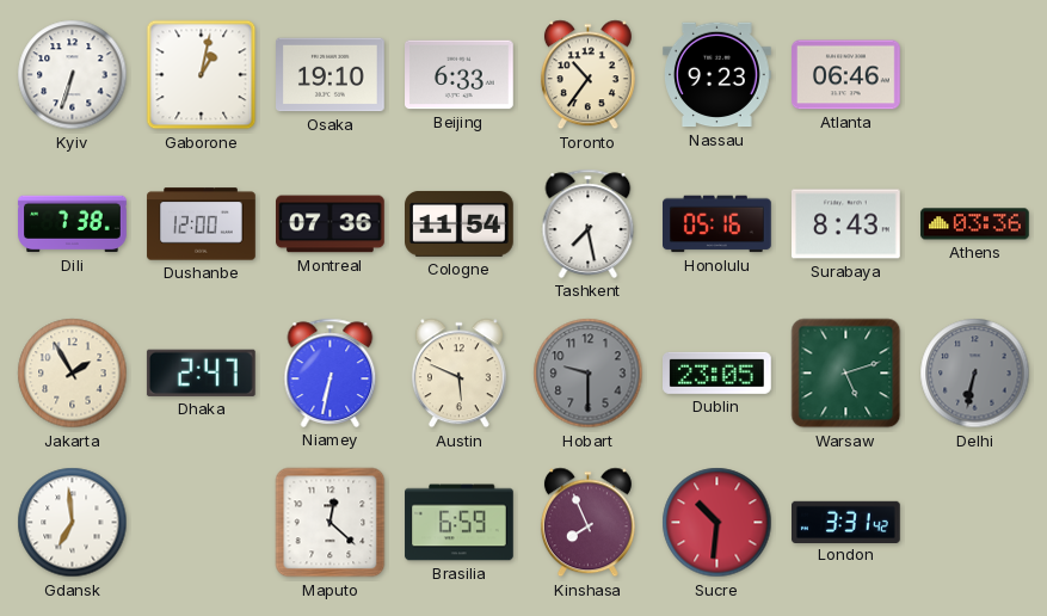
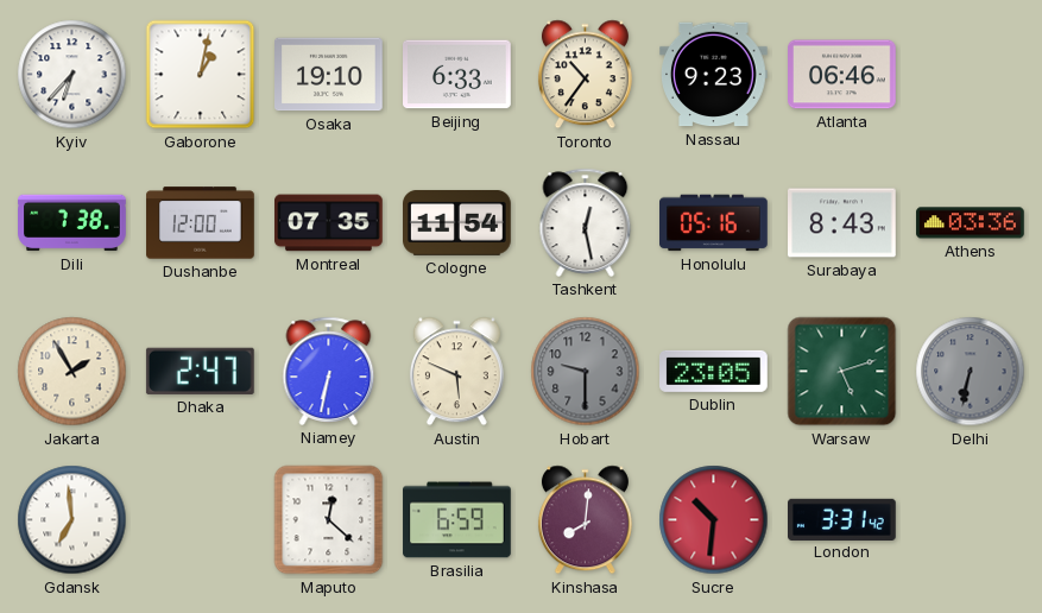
Kyiv: 6:33 -> 6:37
Montreal: 07:36 -> 07:35
Tashkent: 7:28 -> 12:28
Kinshasa: 7:56 -> 8:01
